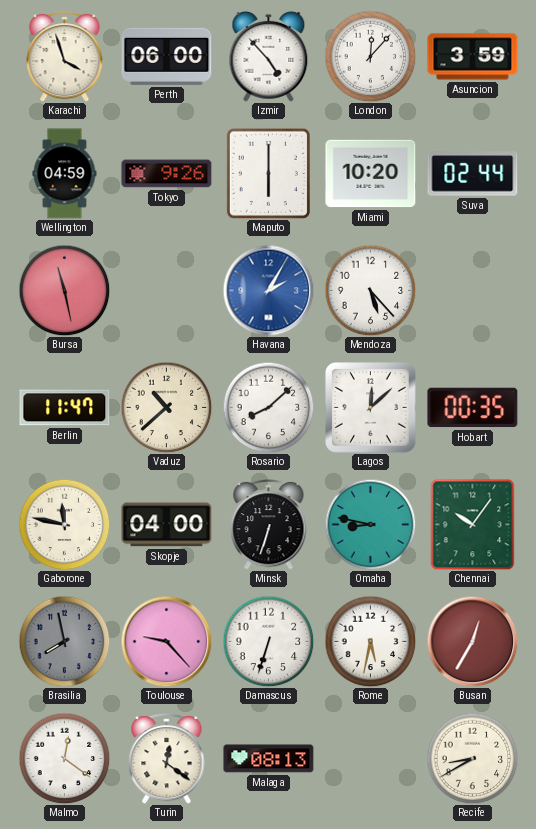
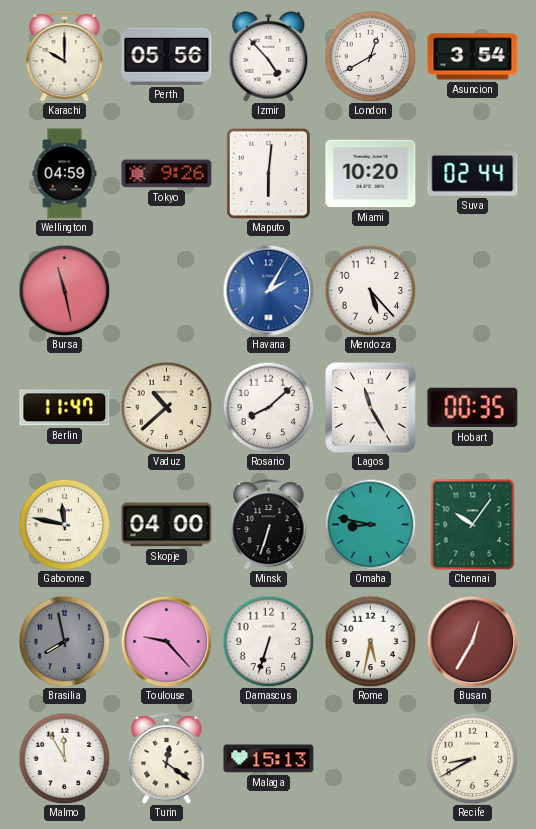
Karachi: 3:57 -> 10:00
Perth: 06:00 -> 05:56
London: 12:07 -> 12:40
Asuncion: 3:59 -> 3:54
Maputo: 6:00 -> 6:01
Lagos: 12:08 -> 11:25
Malmo: 12:21 -> 11:55
Malaga: 08:13 -> 15:13
